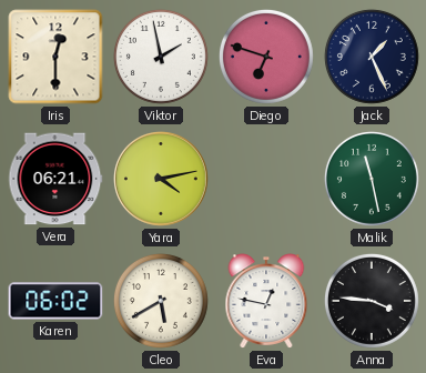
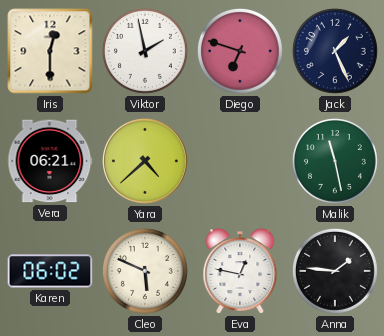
Yara: 4:13 -> 4:38
Cleo: 5:40 -> 5:49
Anna: 3:46 -> 1:46
